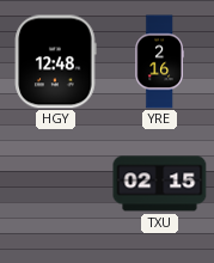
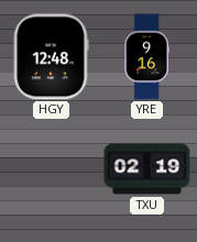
YRE: 2:16 -> 9:16
TXU: 02:15 -> 02:19
